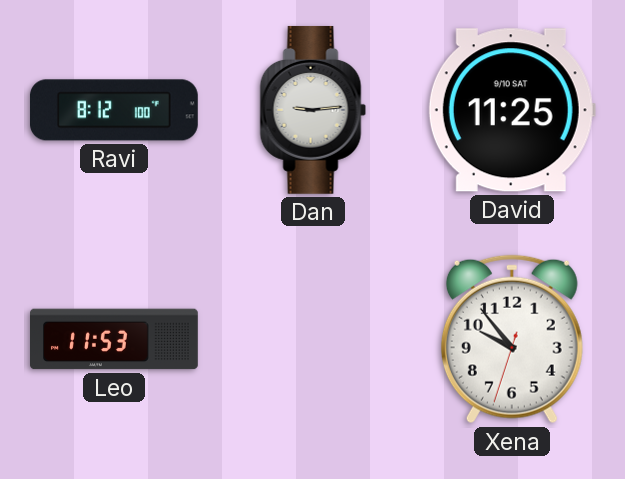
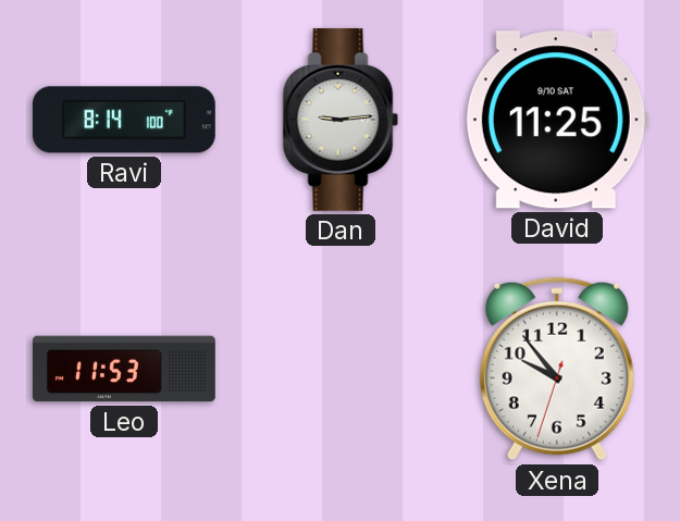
Ravi: 8:12 -> 8:14
